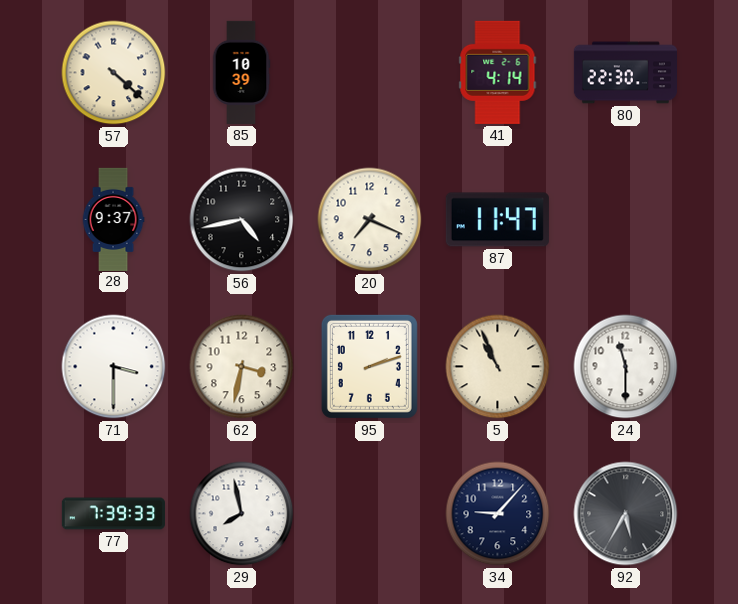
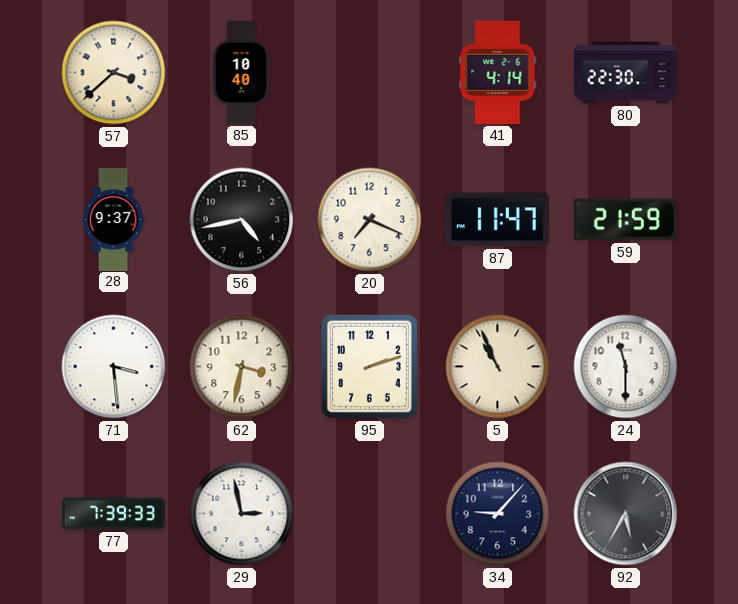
57: 4:22 -> 3:38
85: 10:39 -> 10:40
59: none -> 21:59
71: 3:30 -> 3:29
29: 7:58 -> 2:58
